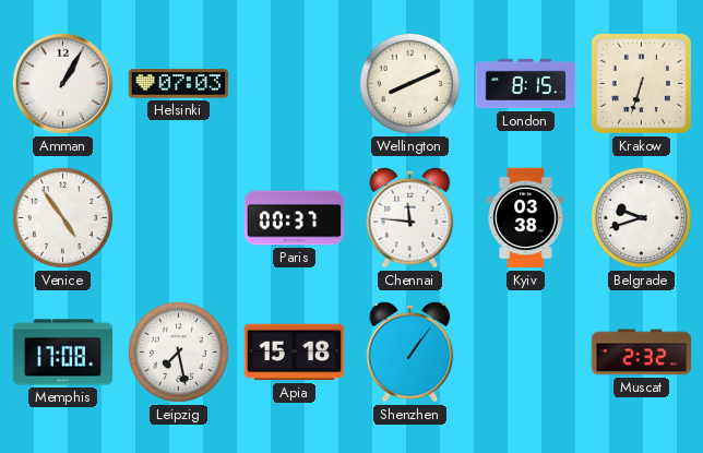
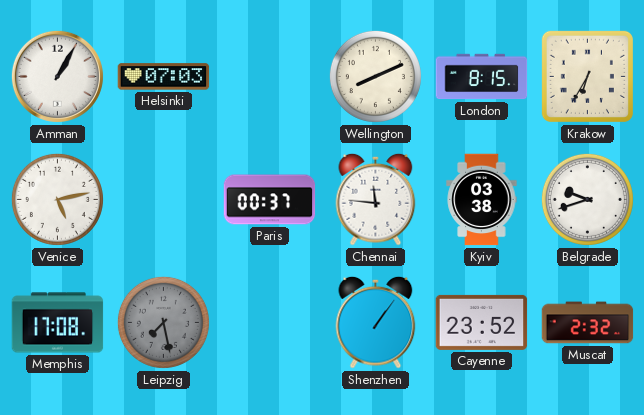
Krakow: 6:33 -> 6:35
Venice: 4:54 -> 5:13
Leipzig dial: white -> grey
Apia: 15:18 -> none
Cayenne: none -> 23:52
